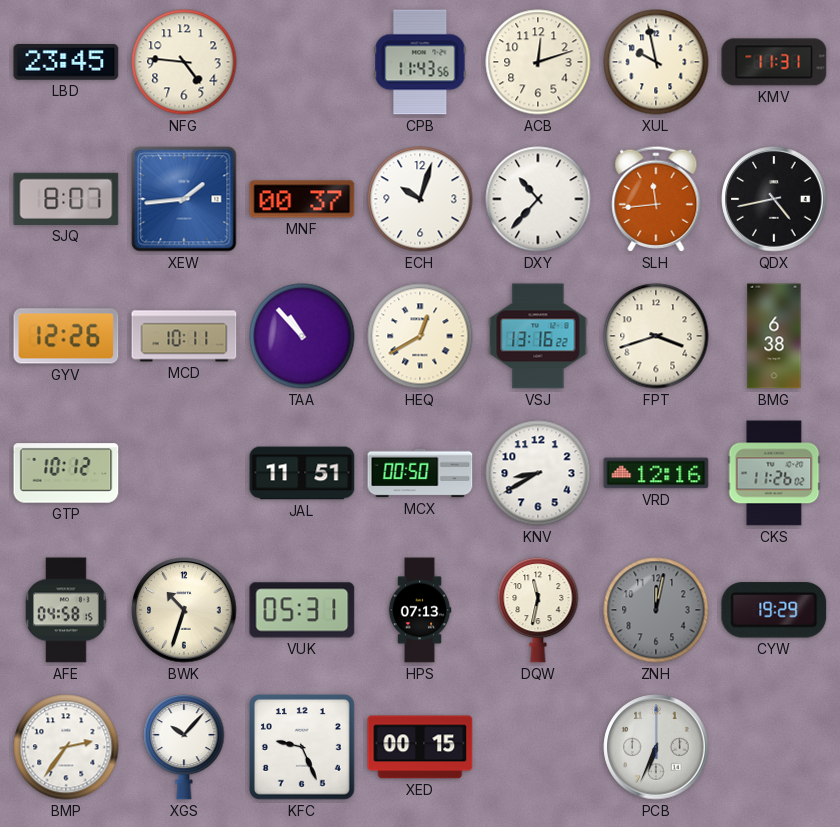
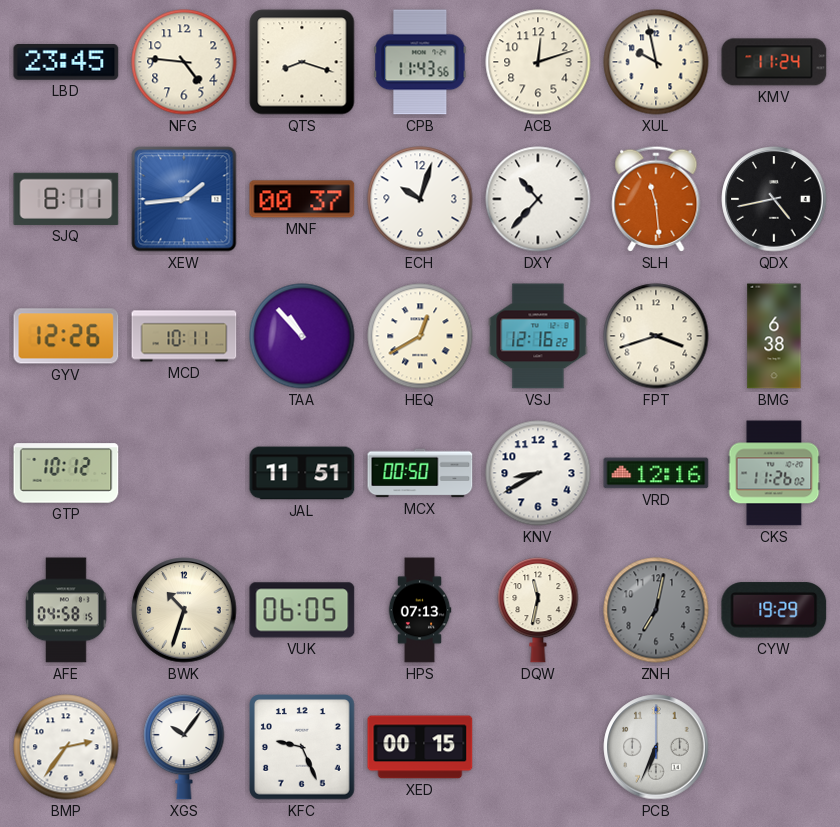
QTS: none -> 8:18
KMV: 11:31 -> 11:24
SJQ: 8:07 -> 8:11
SLH: 11:44 -> 11:29
VSJ: 13:16 -> 12:16
VUK: 05:31 -> 06:05
ZNH: 12:02 -> 7:02
XGS: 10:07 -> 10:06
